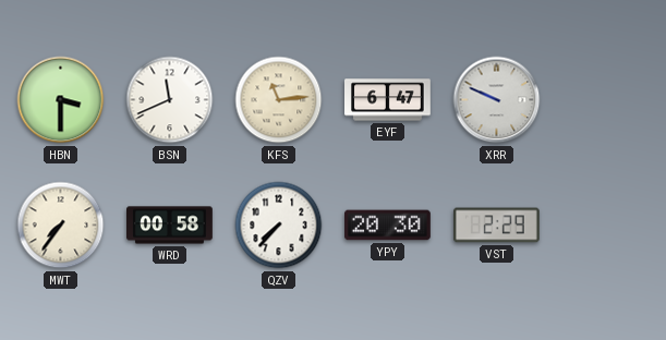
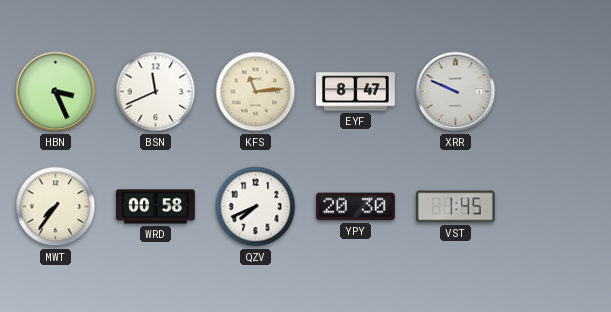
HBN: 3:30 -> 3:26
EYF: 6:47 -> 8:47
QZV: 7:37 -> 7:41
VST: 2:29 -> 1:45
